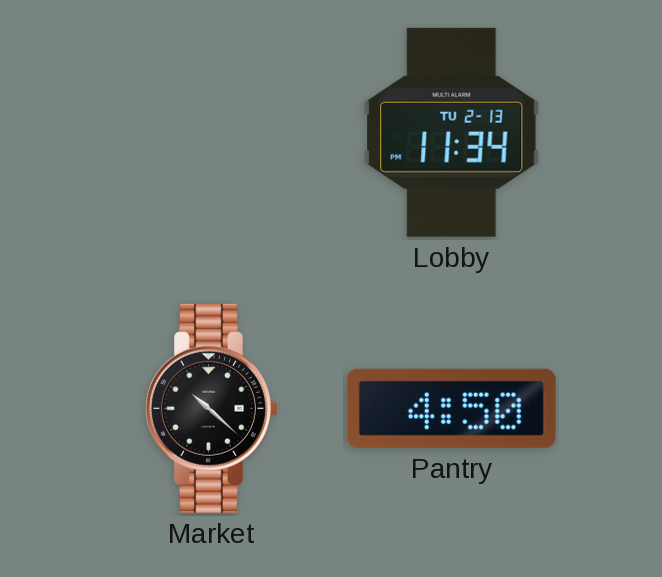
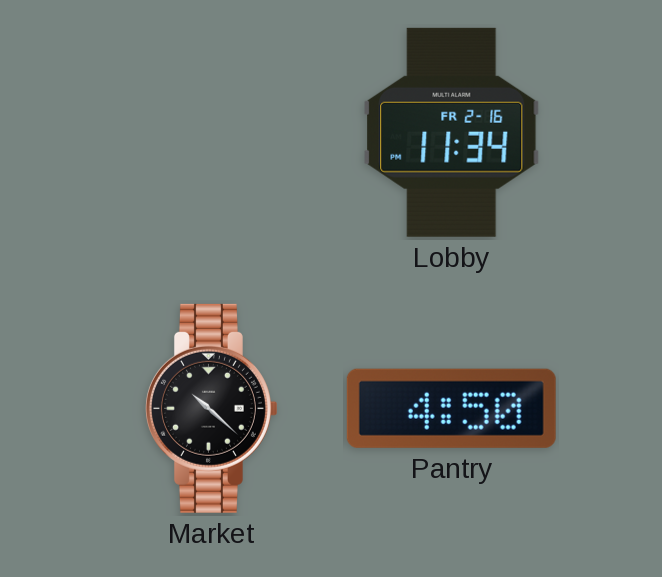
Lobby date: TU 2-13 -> FR 2-16
